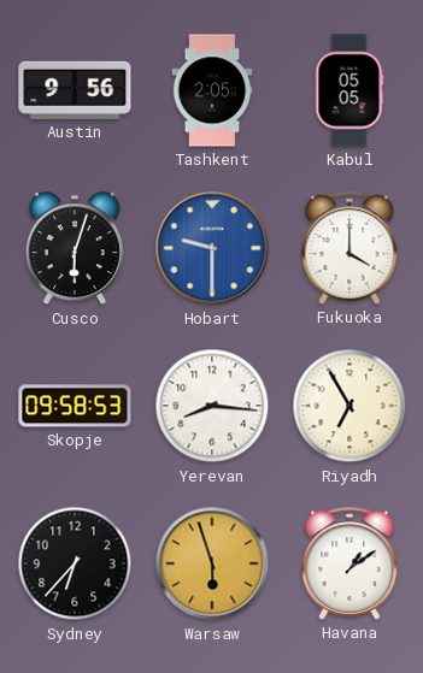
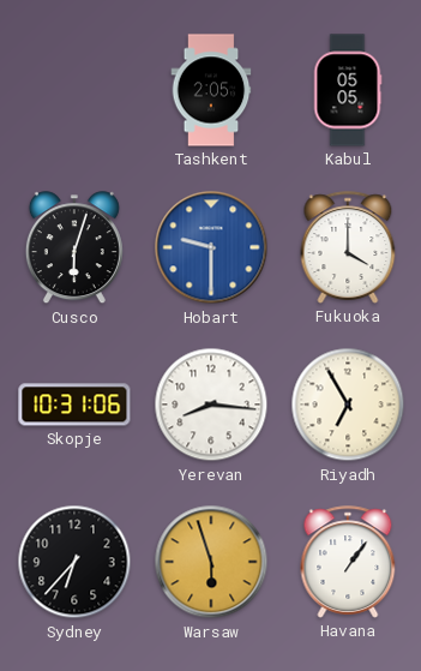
Austin: 9:56 -> none
Skopje: 09:58 -> 10:31
Havana: 1:09 -> 1:06
